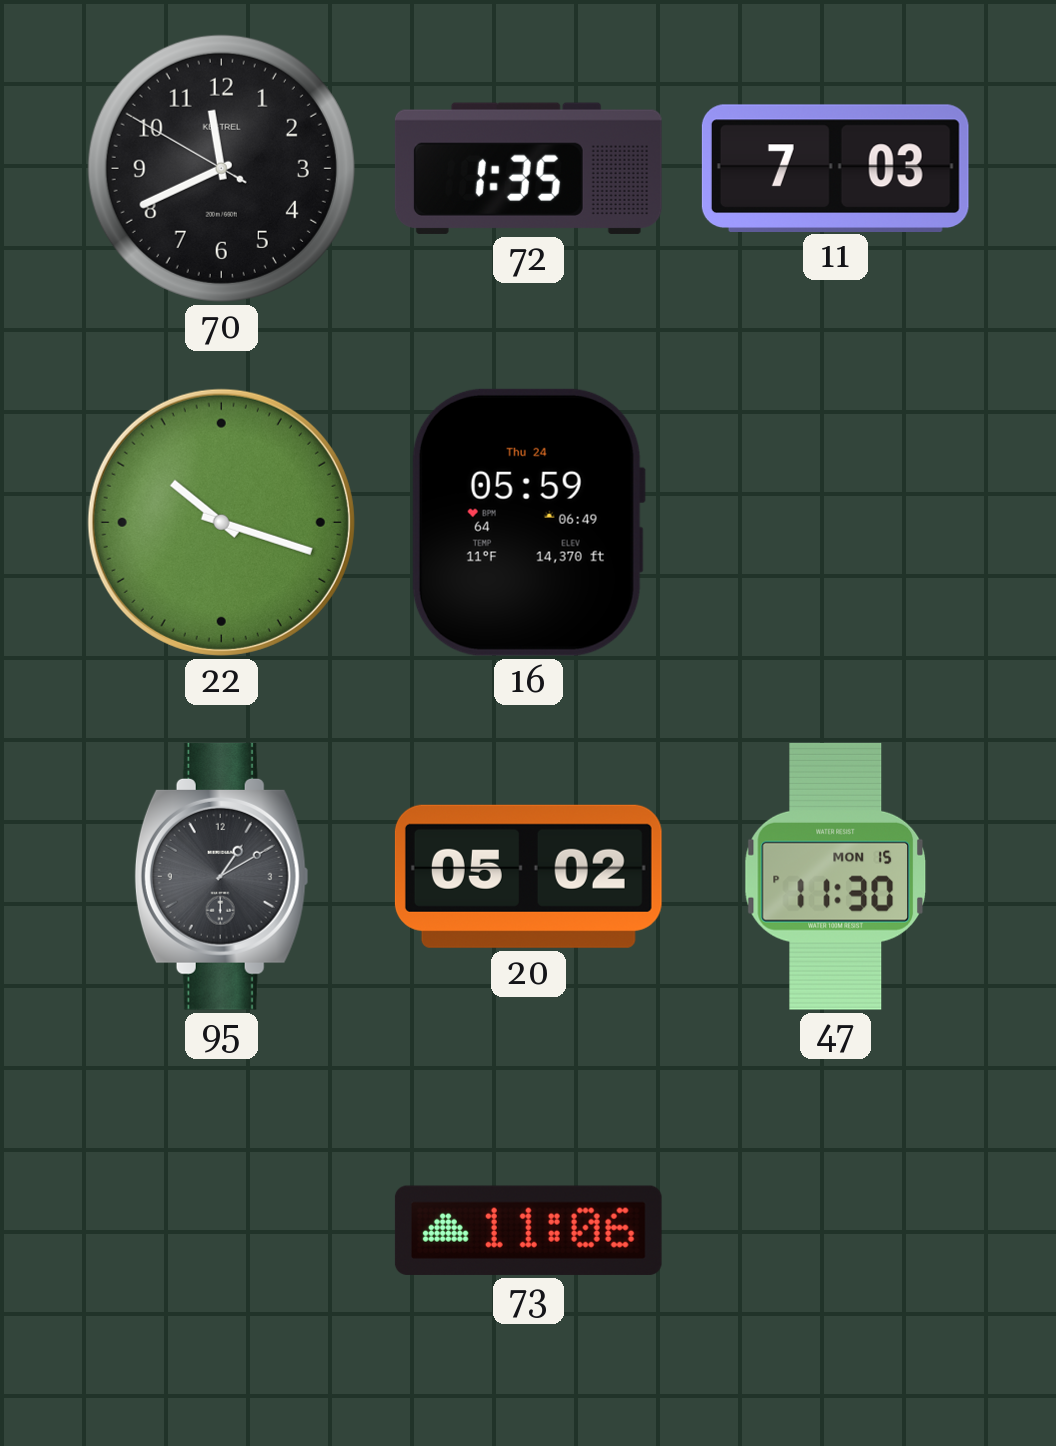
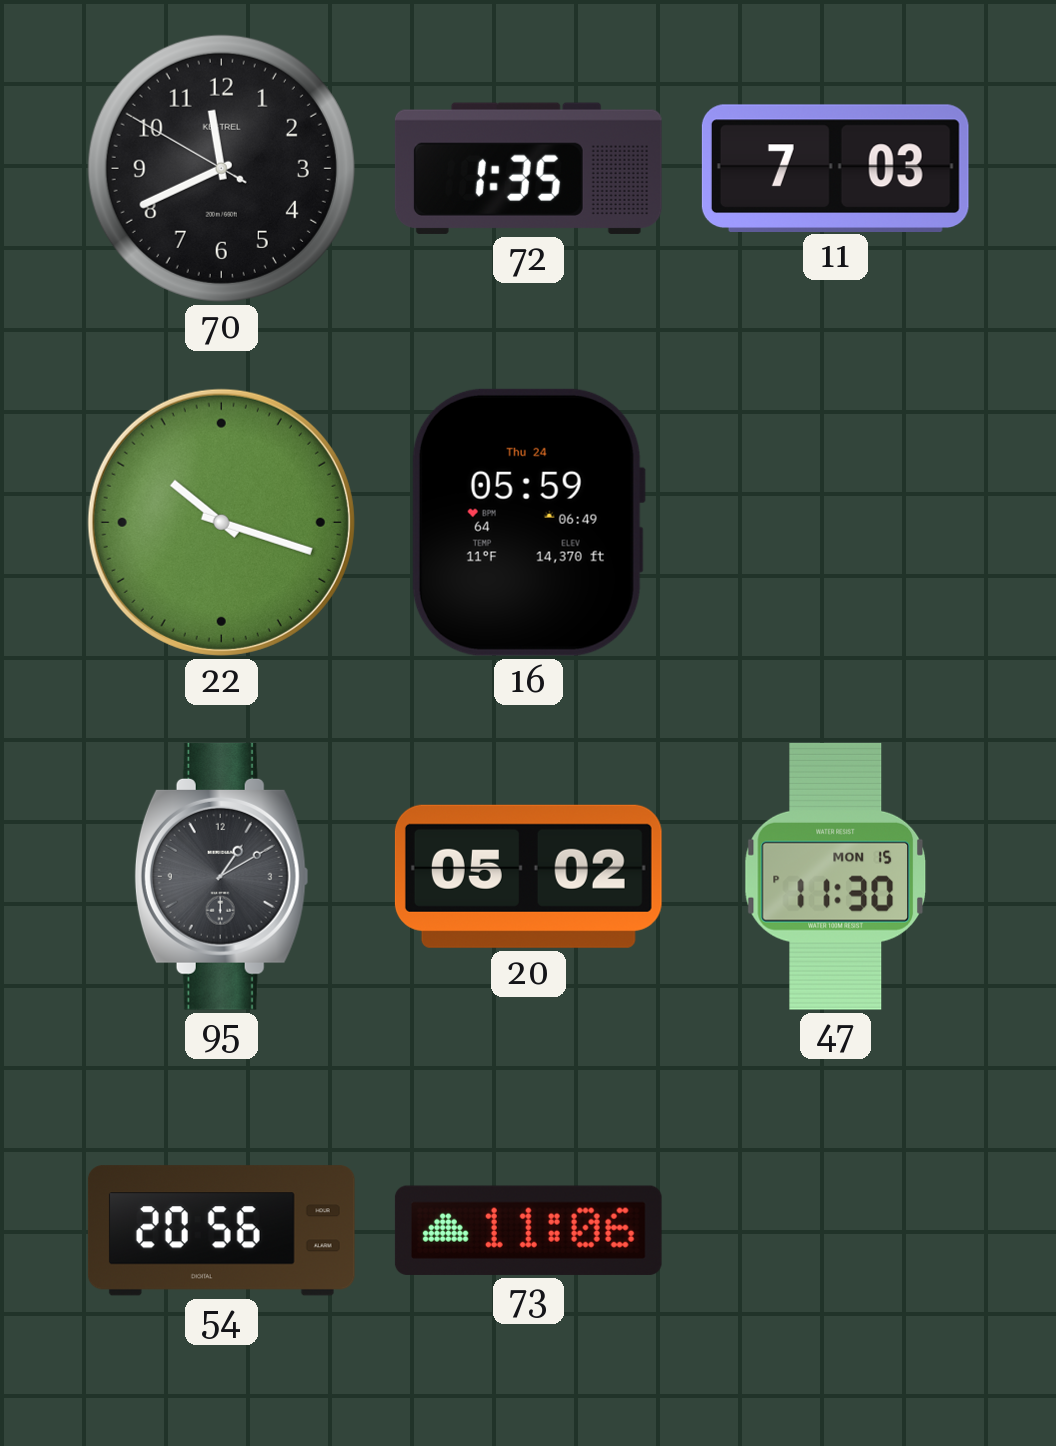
54: none -> 20:56
